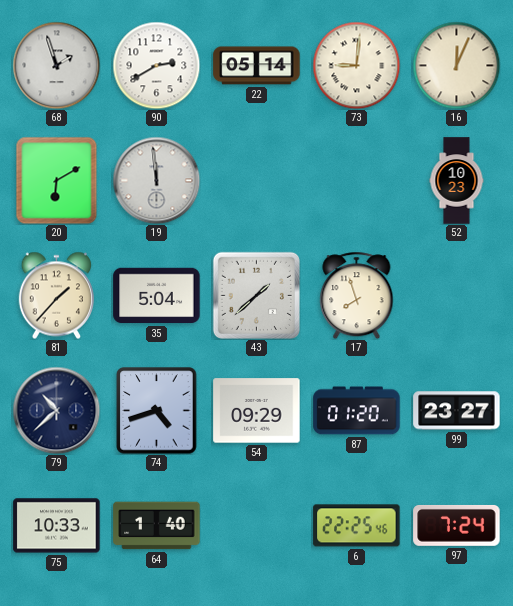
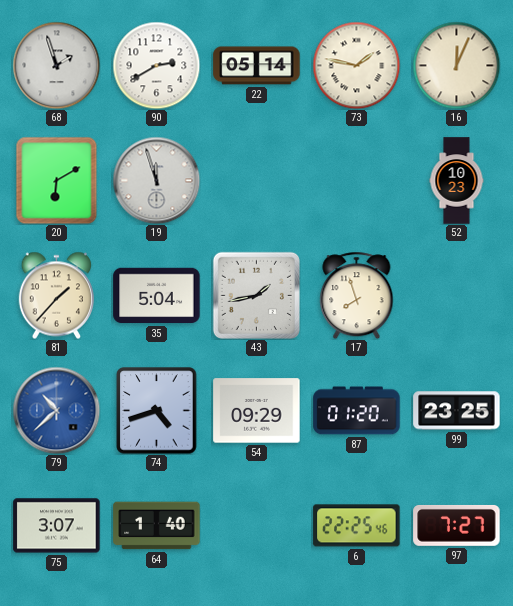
73: 9:01 -> 1:47
19: 11:59 -> 11:57
43: 1:38 -> 1:43
79 dial: navy -> blue
99: 23:27 -> 23:25
75: 10:33 -> 3:07
97: 7:24 -> 7:27
